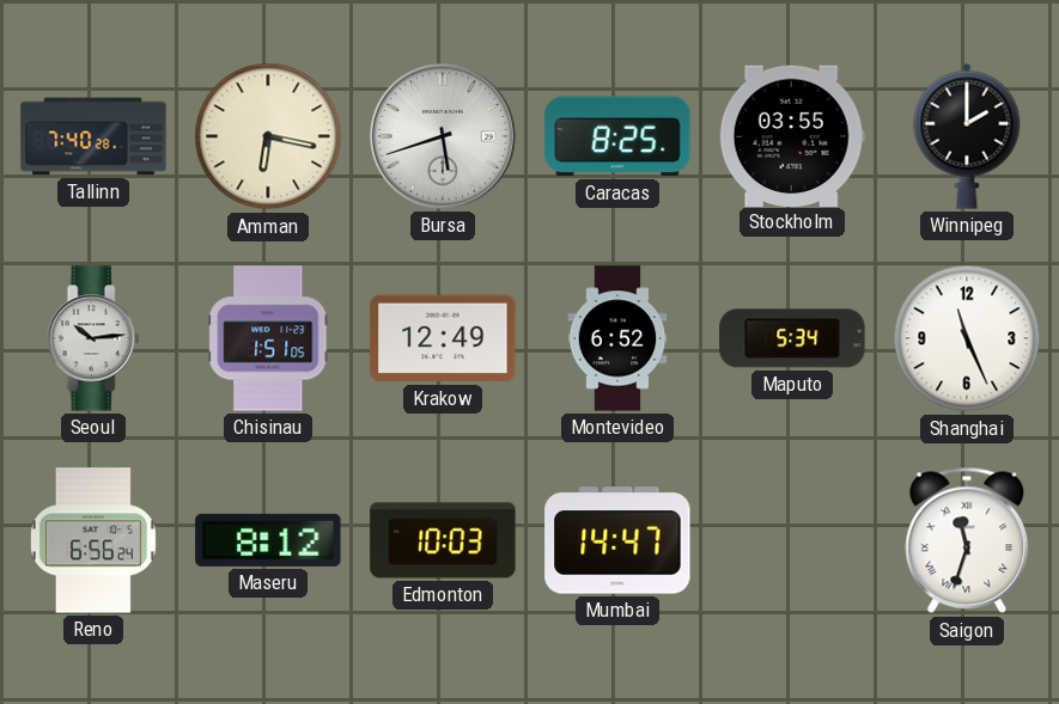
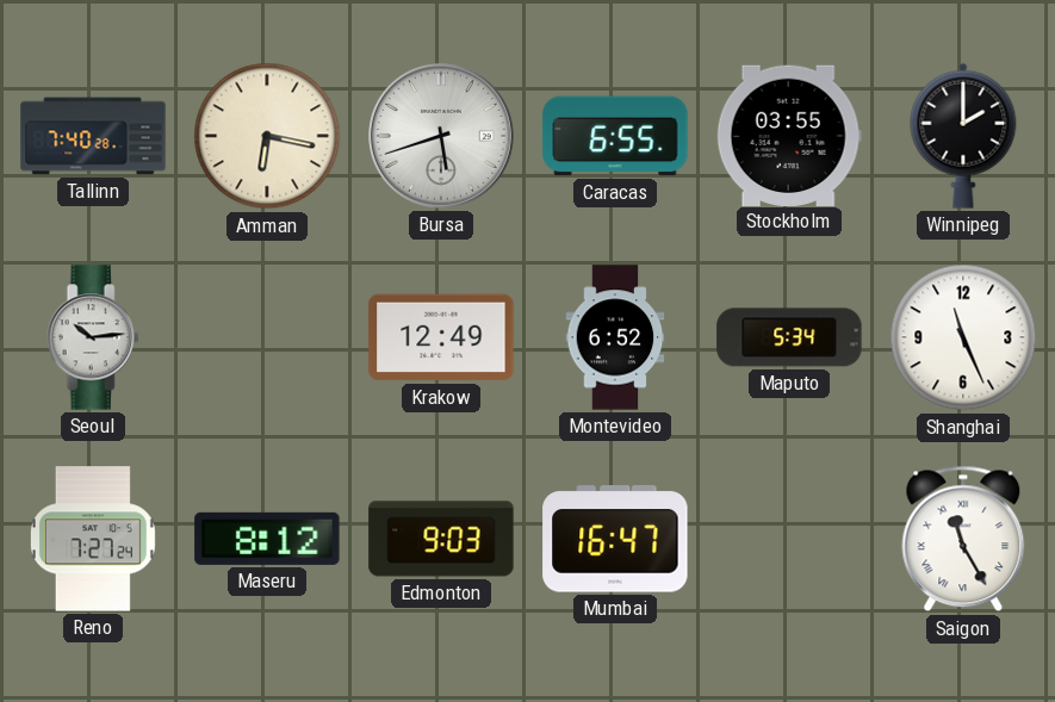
Caracas: 8:25 -> 6:55
Chisinau: 1:51 -> none
Reno: 6:56 -> 7:27
Edmonton: 10:03 -> 9:03
Mumbai: 14:47 -> 16:47
Saigon: 11:33 -> 11:25
